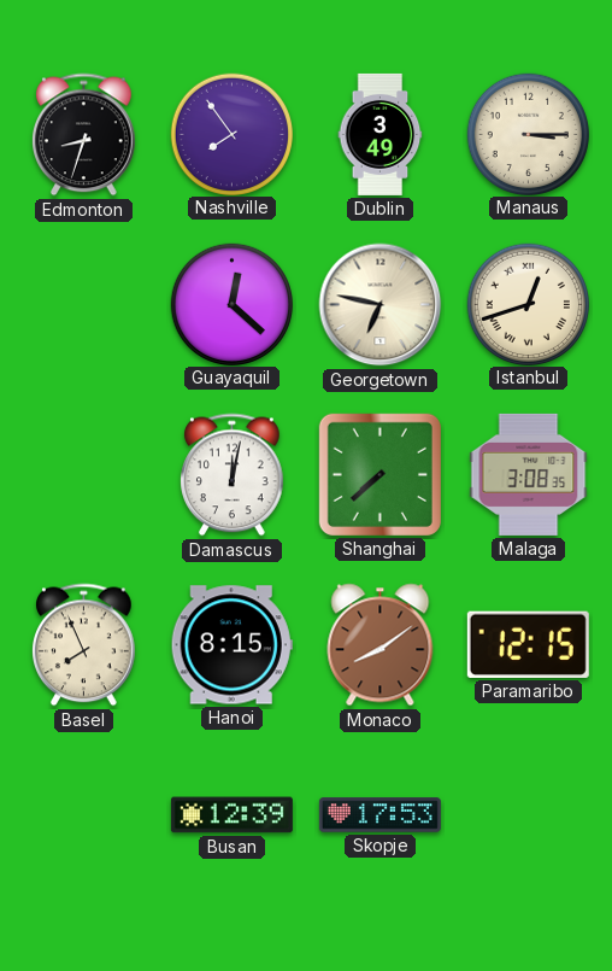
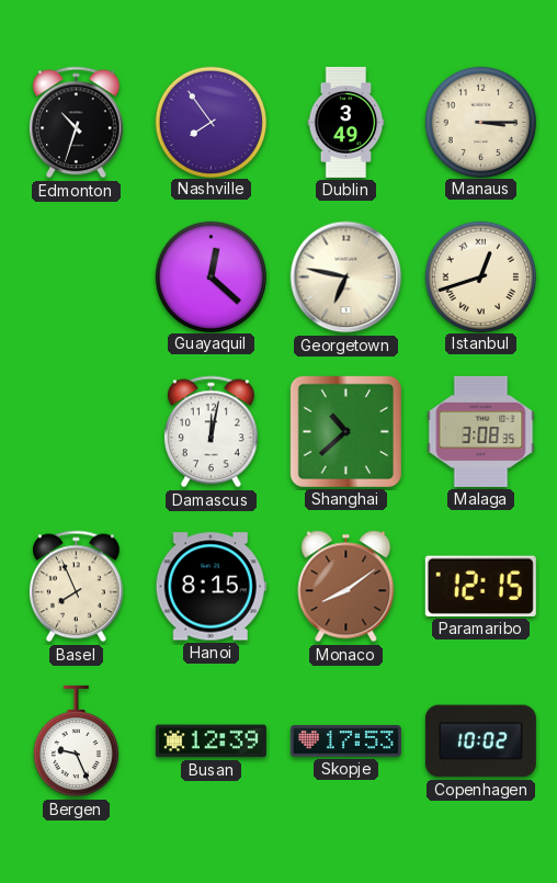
Edmonton: 8:33 -> 10:33
Shanghai: 7:38 -> 10:38
Bergen: none -> 9:26
Copenhagen: none -> 10:02
